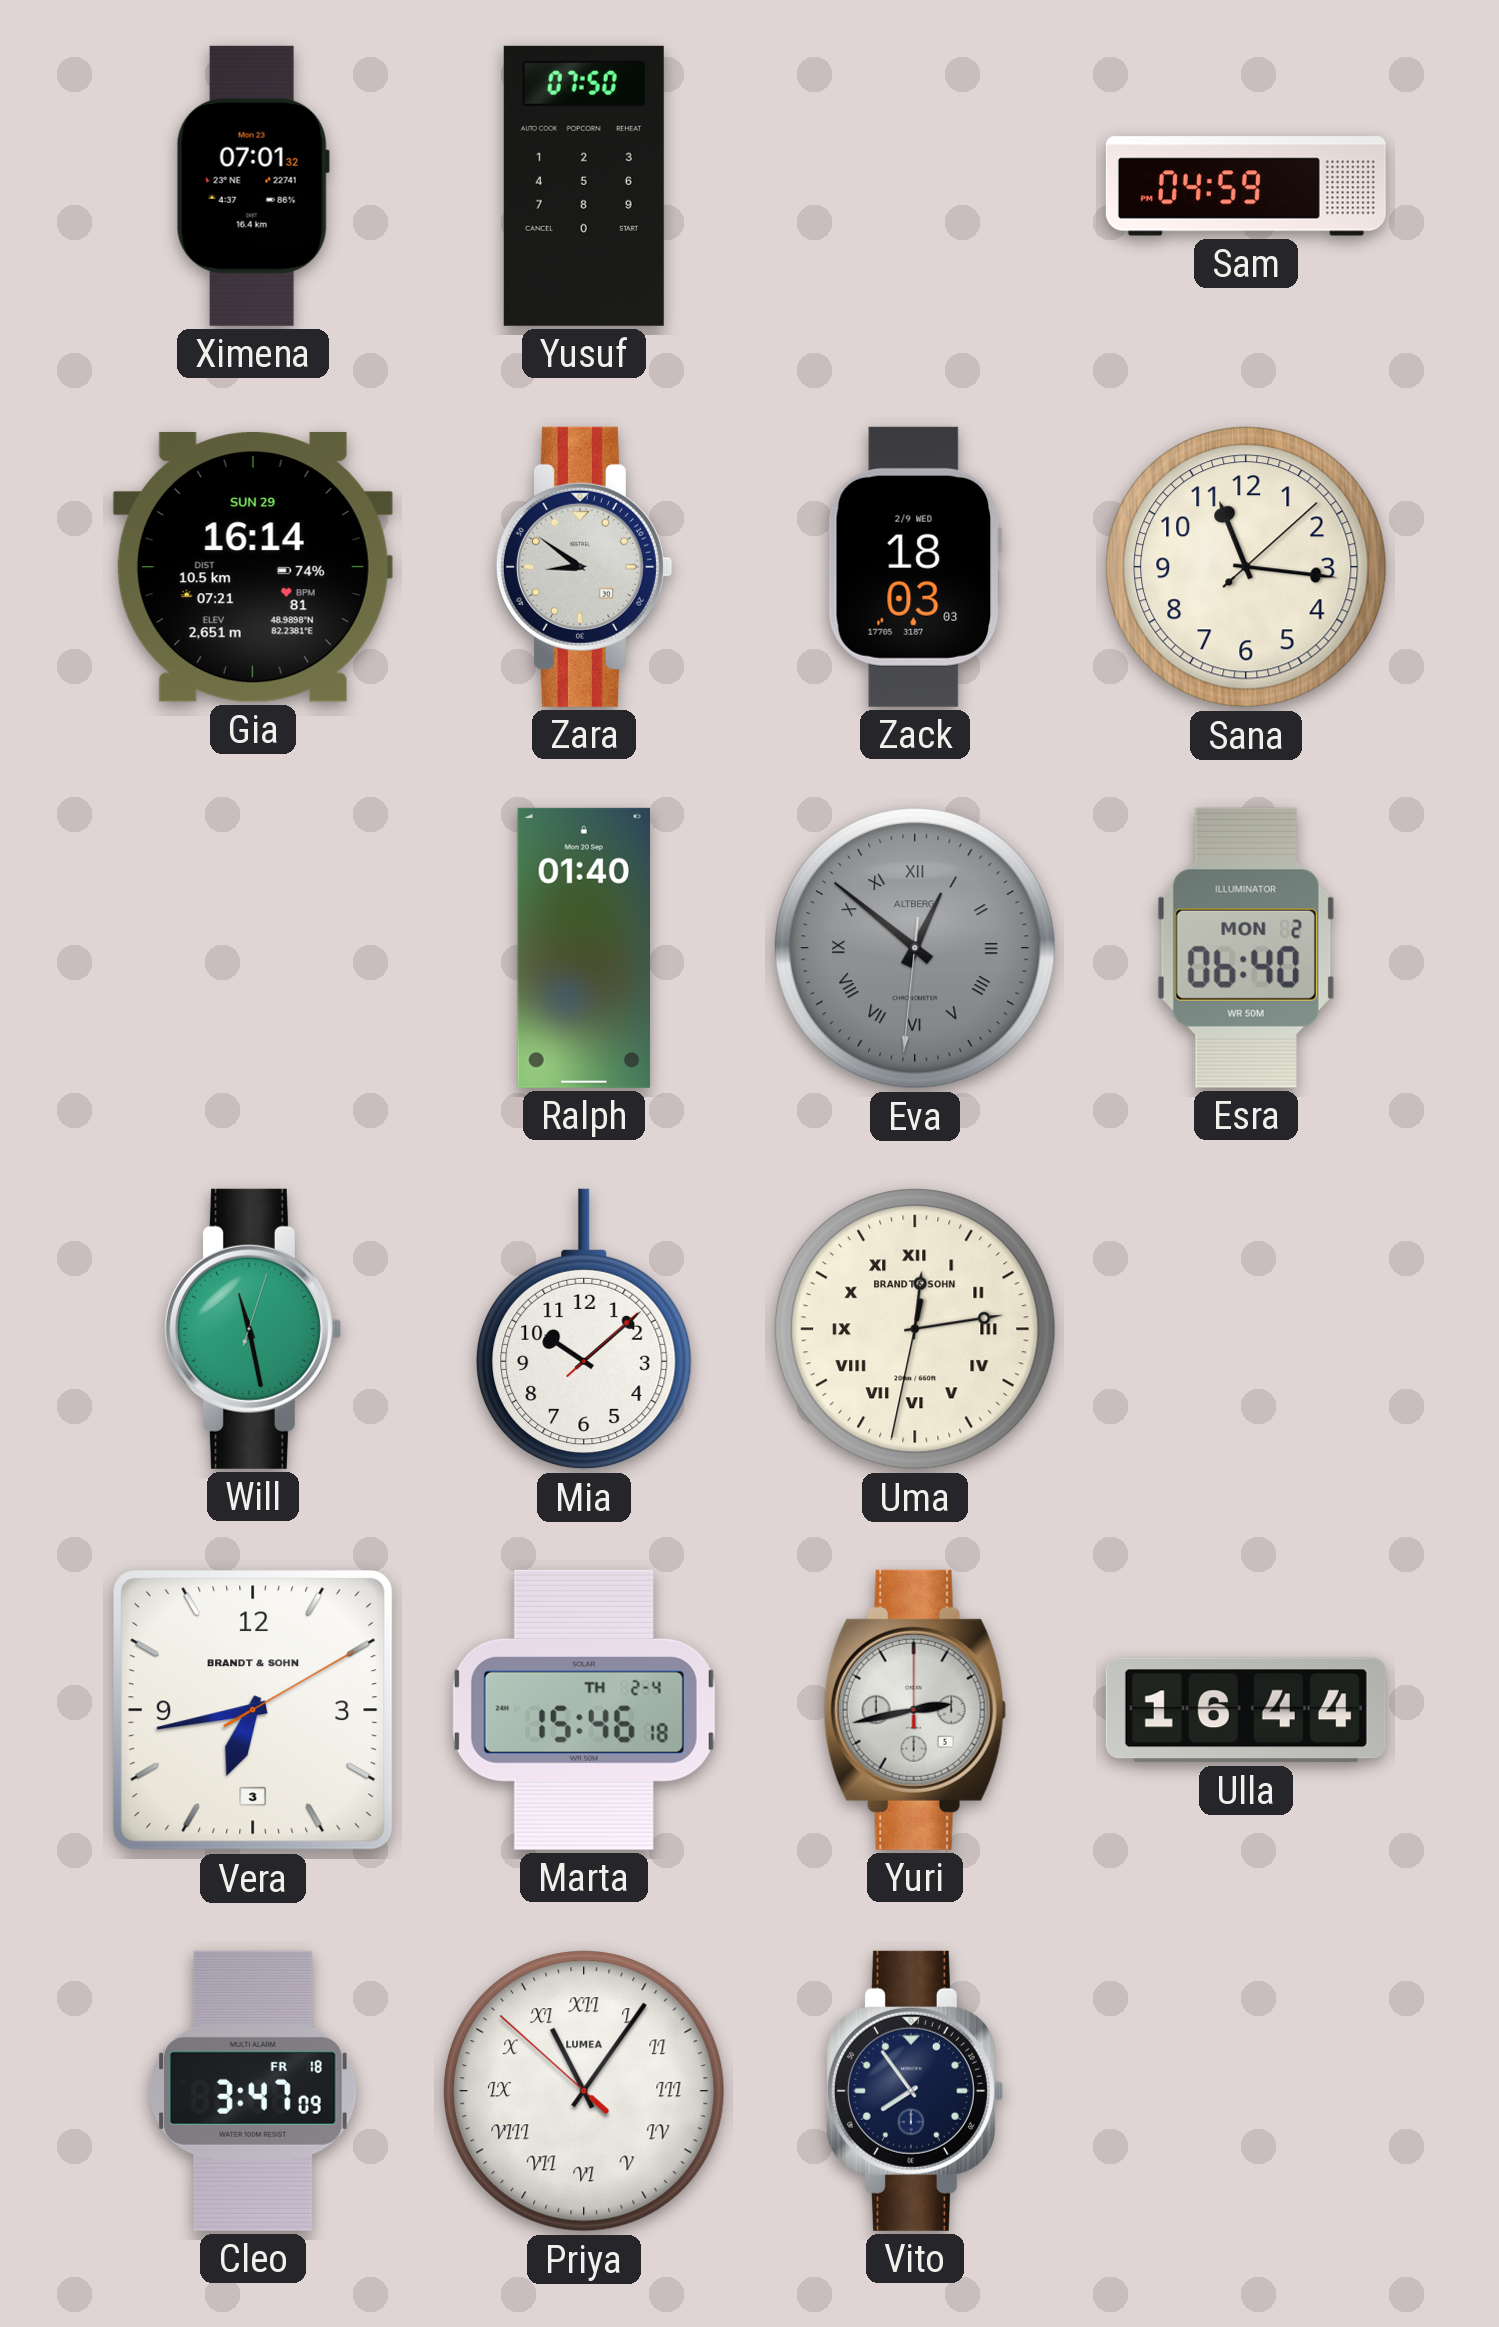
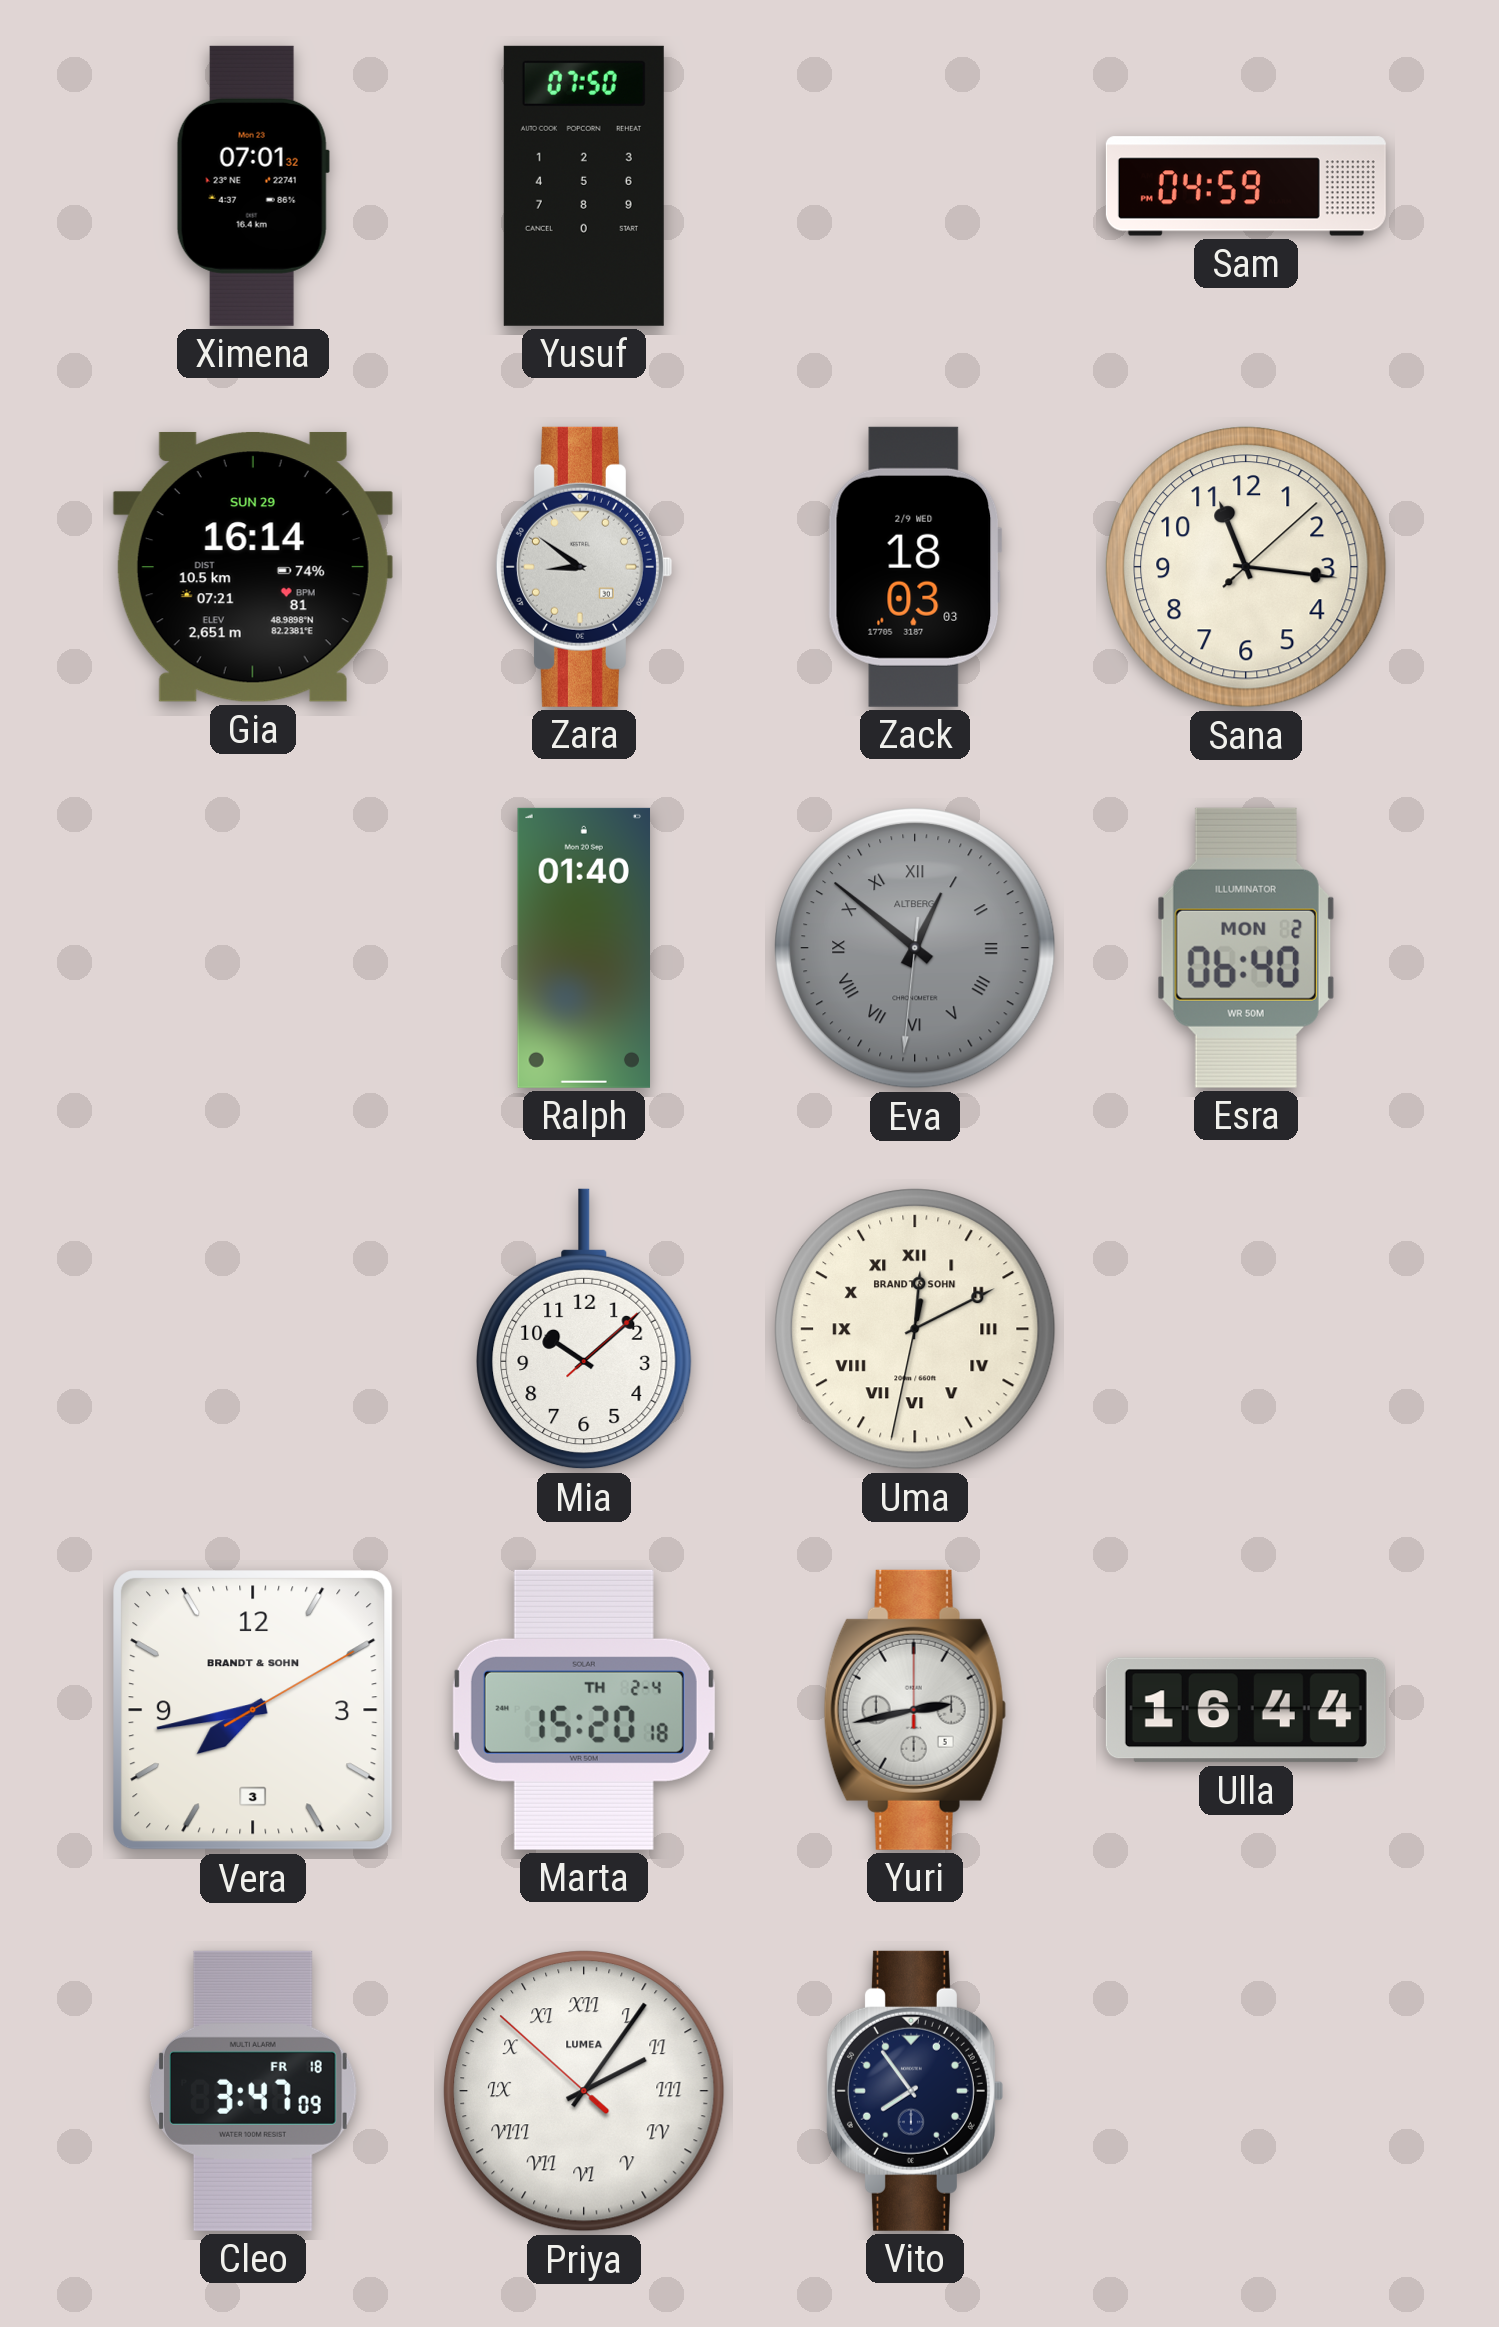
Will: 11:28 -> none
Uma: 12:13 -> 12:10
Vera: 6:43 -> 7:43
Marta: 15:46 -> 15:20
Priya: 11:05 -> 2:05
